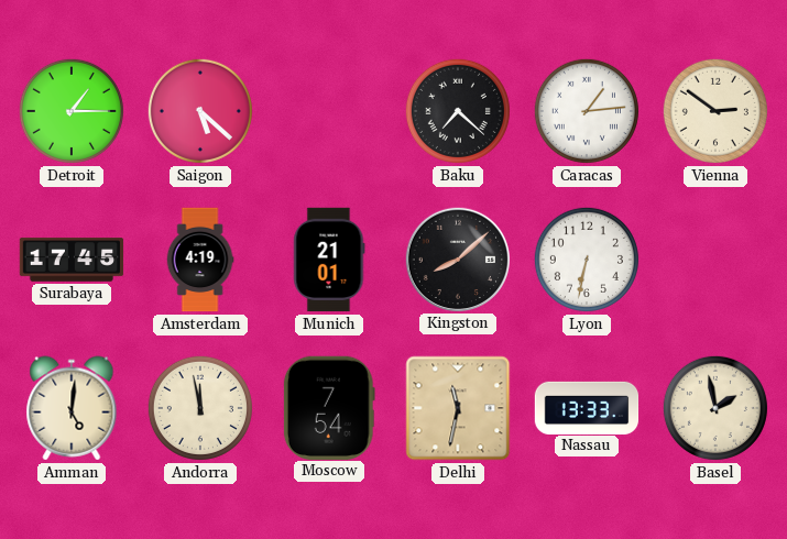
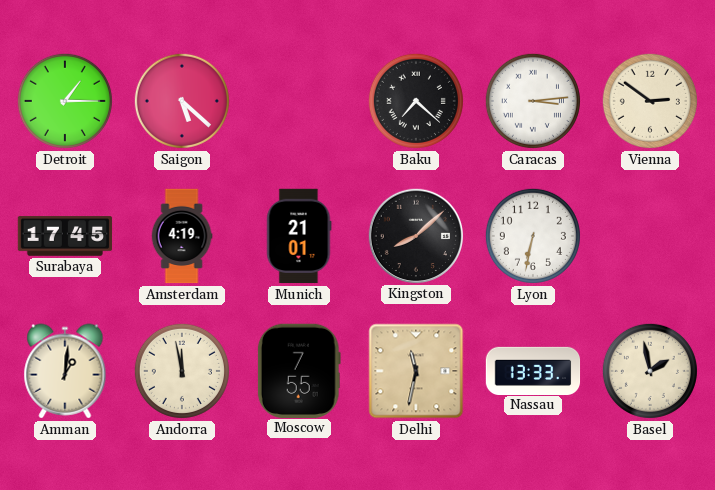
Caracas: 1:14 -> 3:14
Amman: 5:01 -> 1:01
Moscow: 7:54 -> 7:55
